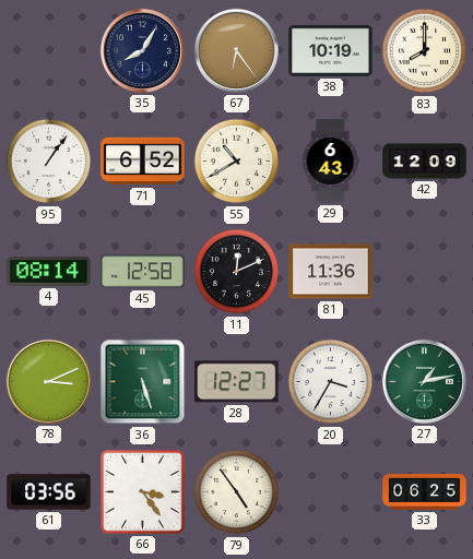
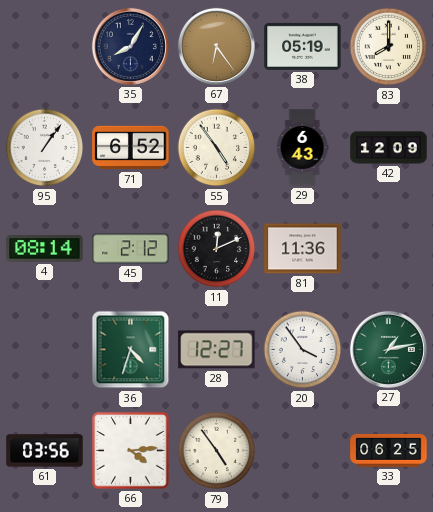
38: 10:19 -> 05:19
55: 10:40 -> 4:54
45: 12:58 -> 2:12
78: 3:11 -> none
36: 5:27 -> 4:33
20: 3:35 -> 3:54
66: 3:24 -> 4:14
